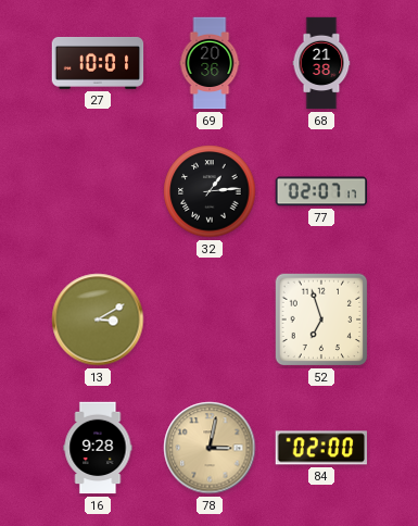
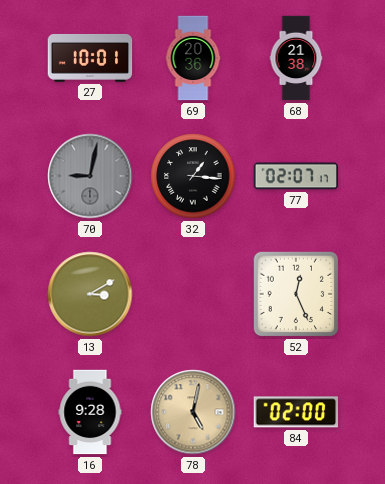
70: none -> 9:02
32: 1:14 -> 1:16
52: 6:57 -> 12:26
78: 3:02 -> 5:02
